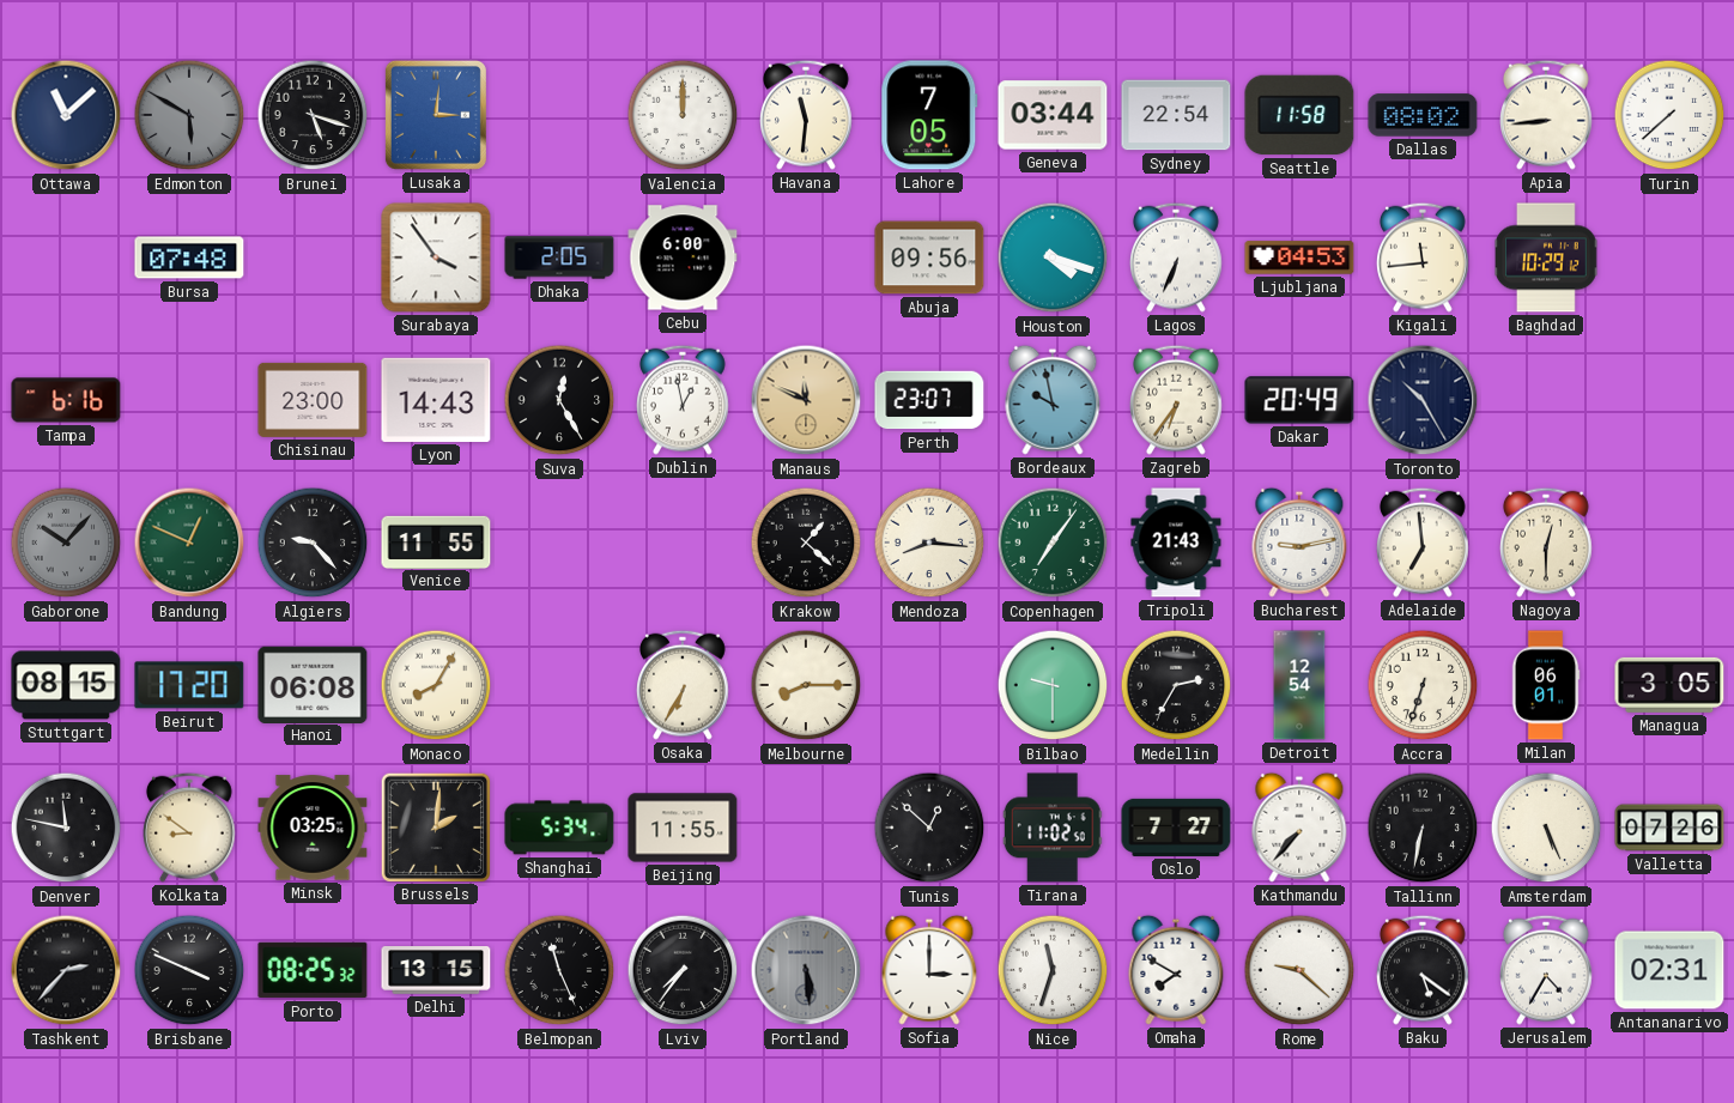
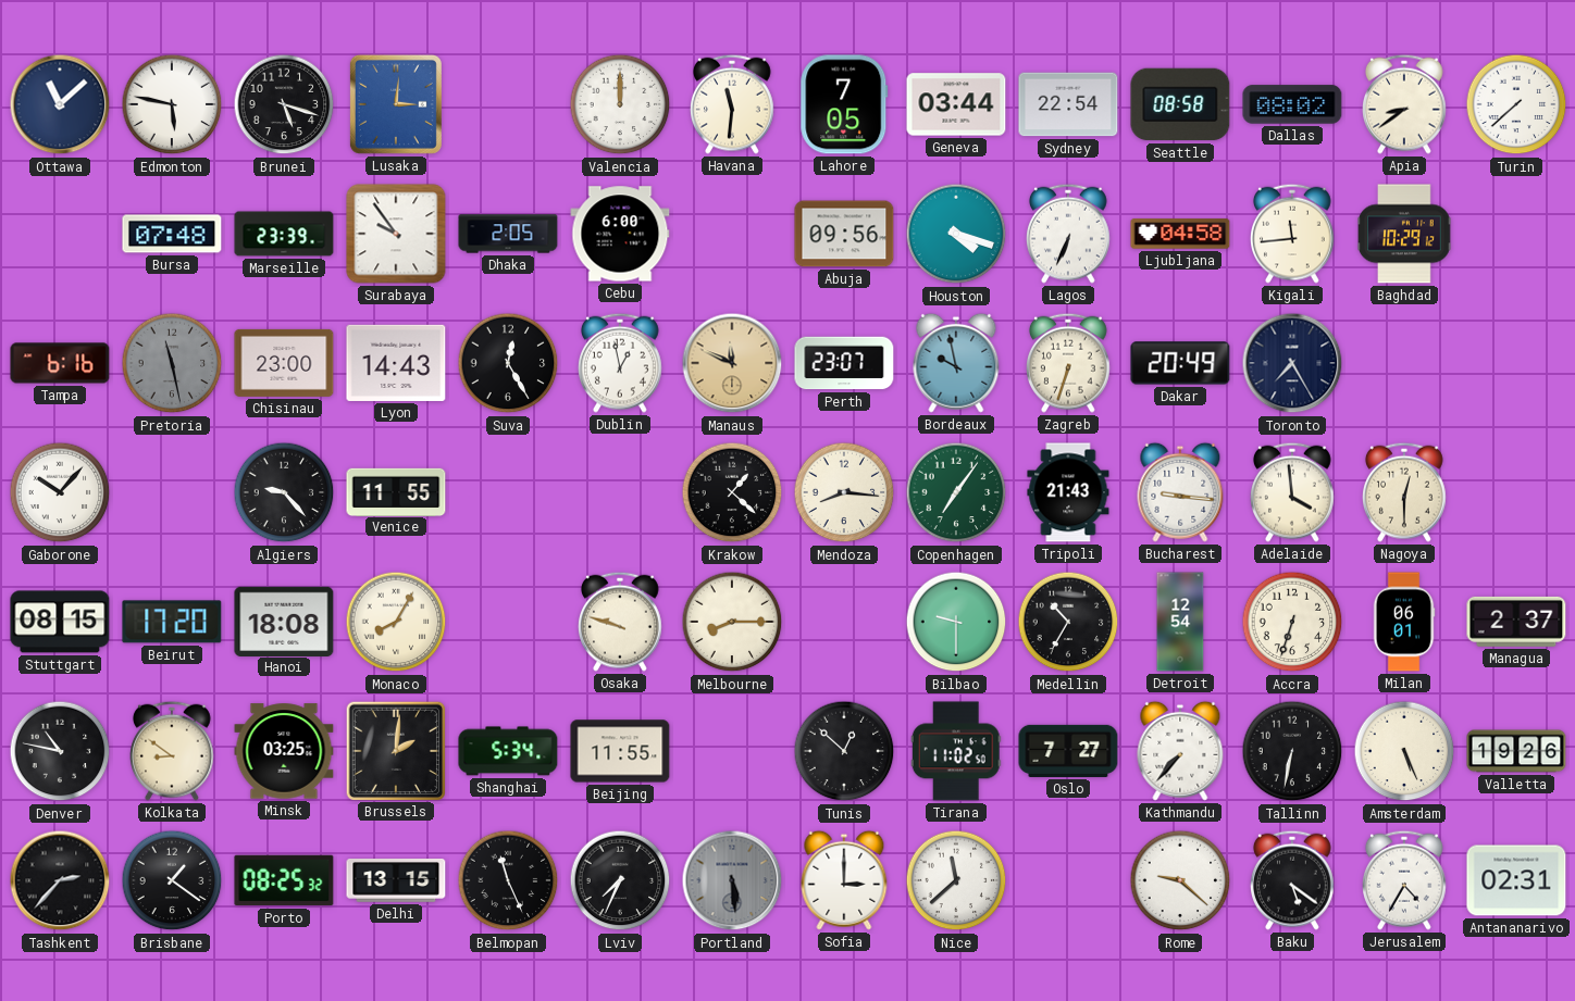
Edmonton: 5:50 -> 5:47
Edmonton dial: grey -> white
Seattle: 11:58 -> 08:58
Apia: 8:44 -> 8:39
Marseille: none -> 23:39
Surabaya: 3:54 -> 9:54
Ljubljana: 04:53 -> 04:58
Pretoria: none -> 11:28
Zagreb: 6:36 -> 6:33
Toronto: 10:25 -> 7:25
Gaborone dial: grey -> white
Bandung: 12:49 -> none
Bucharest: 9:13 -> 9:16
Adelaide: 6:59 -> 3:59
Hanoi: 06:08 -> 18:08
Osaka: 6:35 -> 9:48
Medellin: 2:35 -> 10:35
Managua: 3:05 -> 2:37
Denver: 11:47 -> 10:47
Valletta: 07:26 -> 19:26
Brisbane: 3:49 -> 1:21
Lviv: 7:36 -> 7:34
Nice: 11:33 -> 11:38
Omaha: 7:50 -> none
